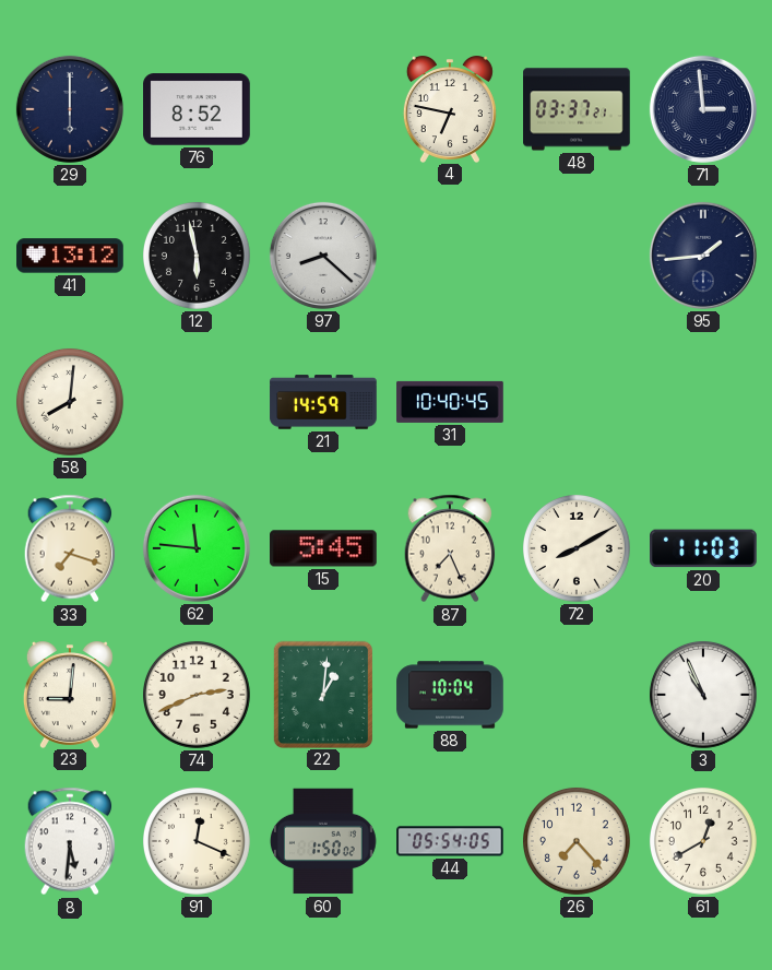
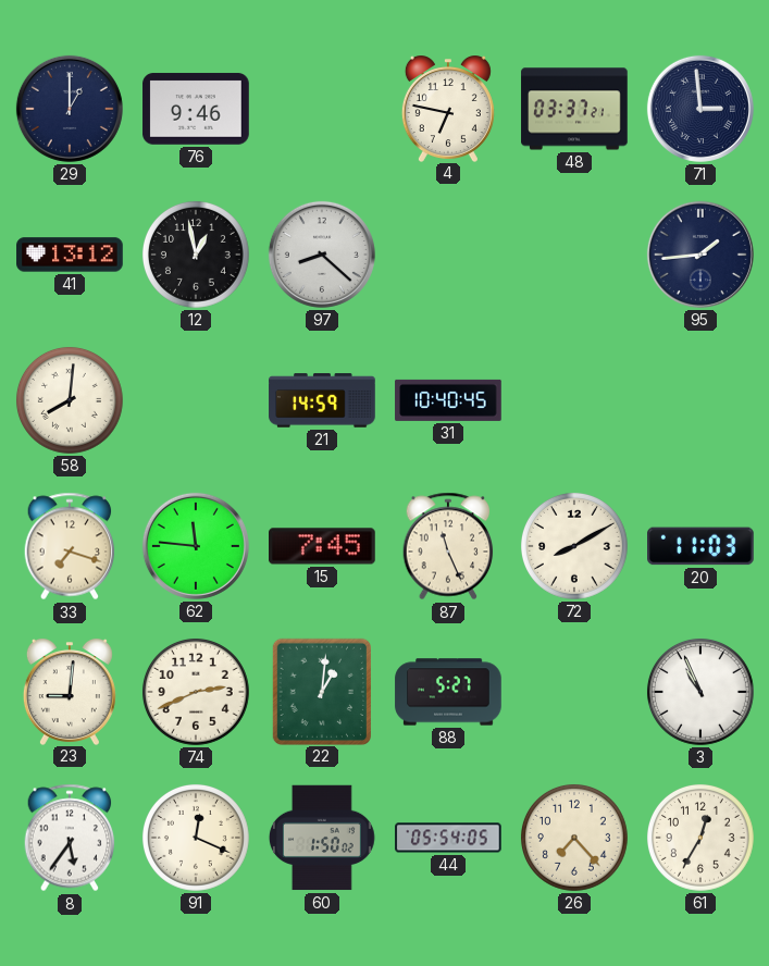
29: 6:00 -> 1:00
76: 8:52 -> 9:46
12: 5:58 -> 12:58
15: 5:45 -> 7:45
87: 7:26 -> 11:26
88: 10:04 -> 5:27
8: 5:31 -> 5:36
61: 12:40 -> 12:35
